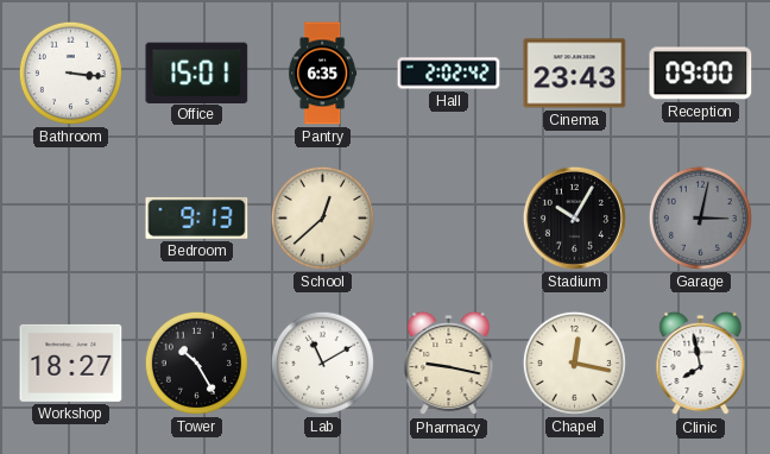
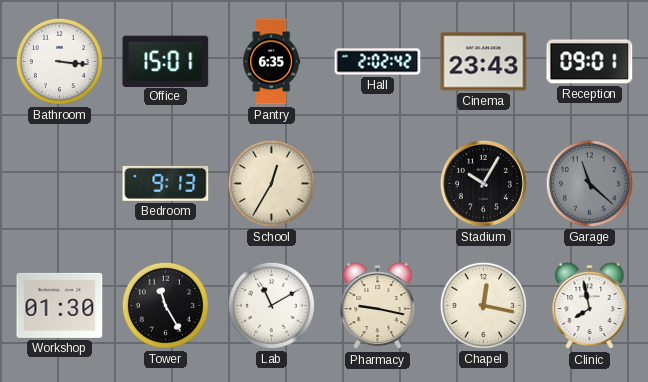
Reception: 09:00 -> 09:01
School: 12:38 -> 12:35
Garage: 3:02 -> 11:22
Workshop: 18:27 -> 01:30
Tower: 10:25 -> 11:25
